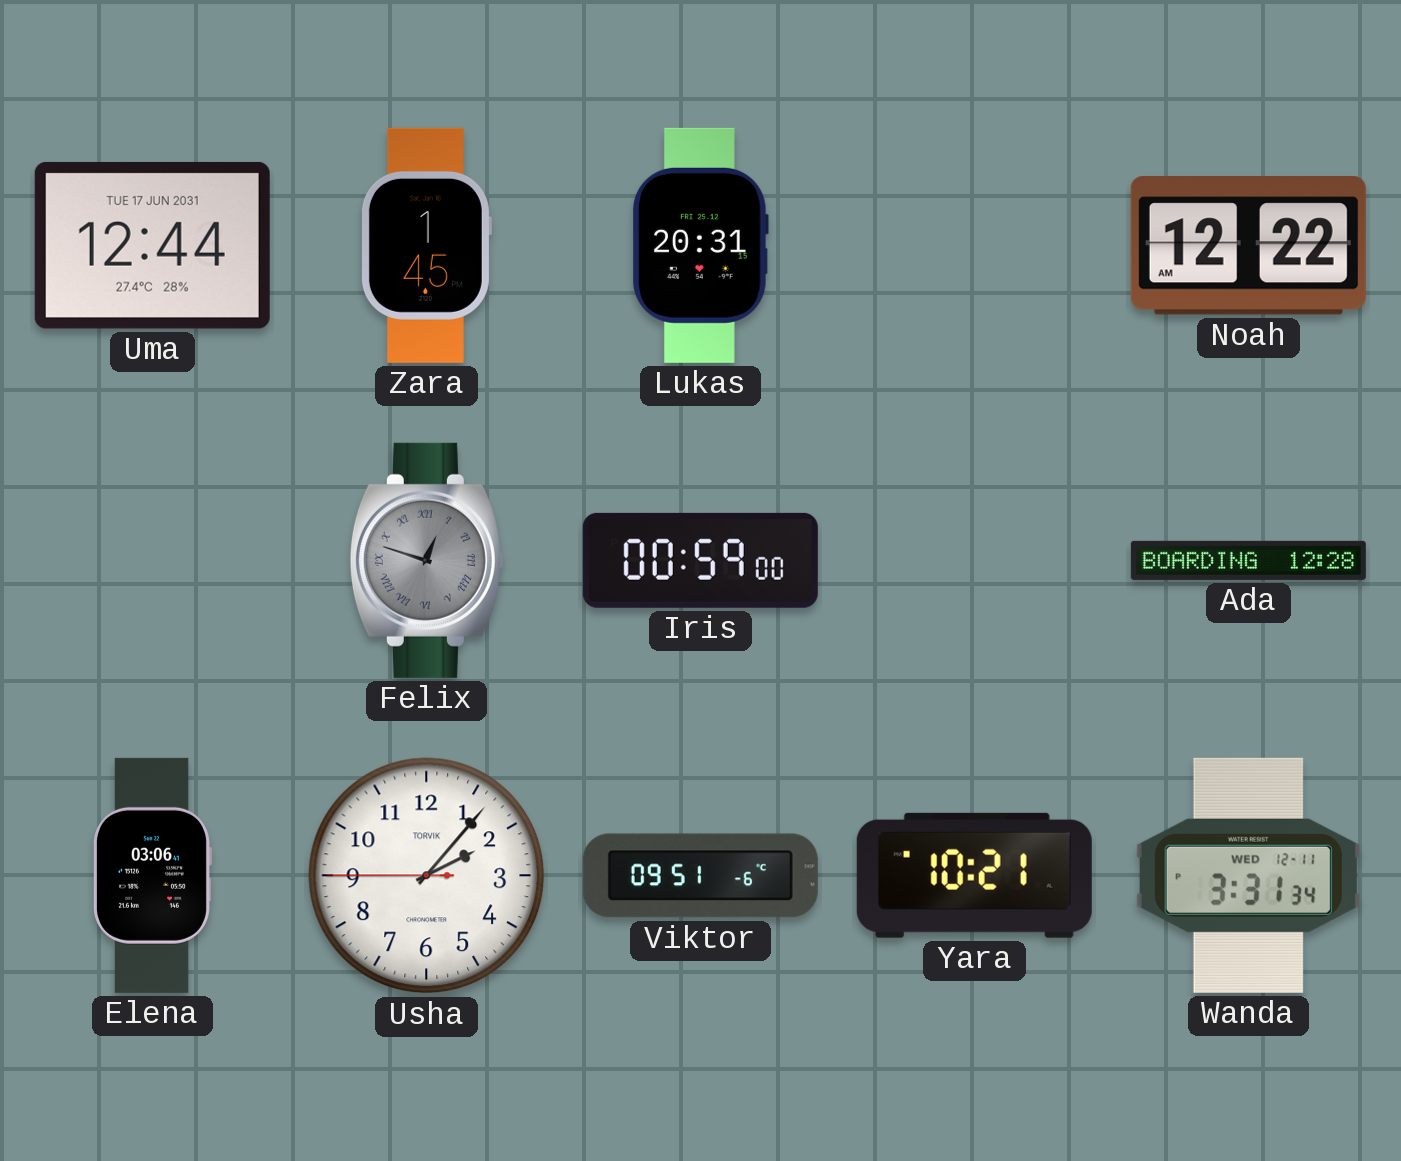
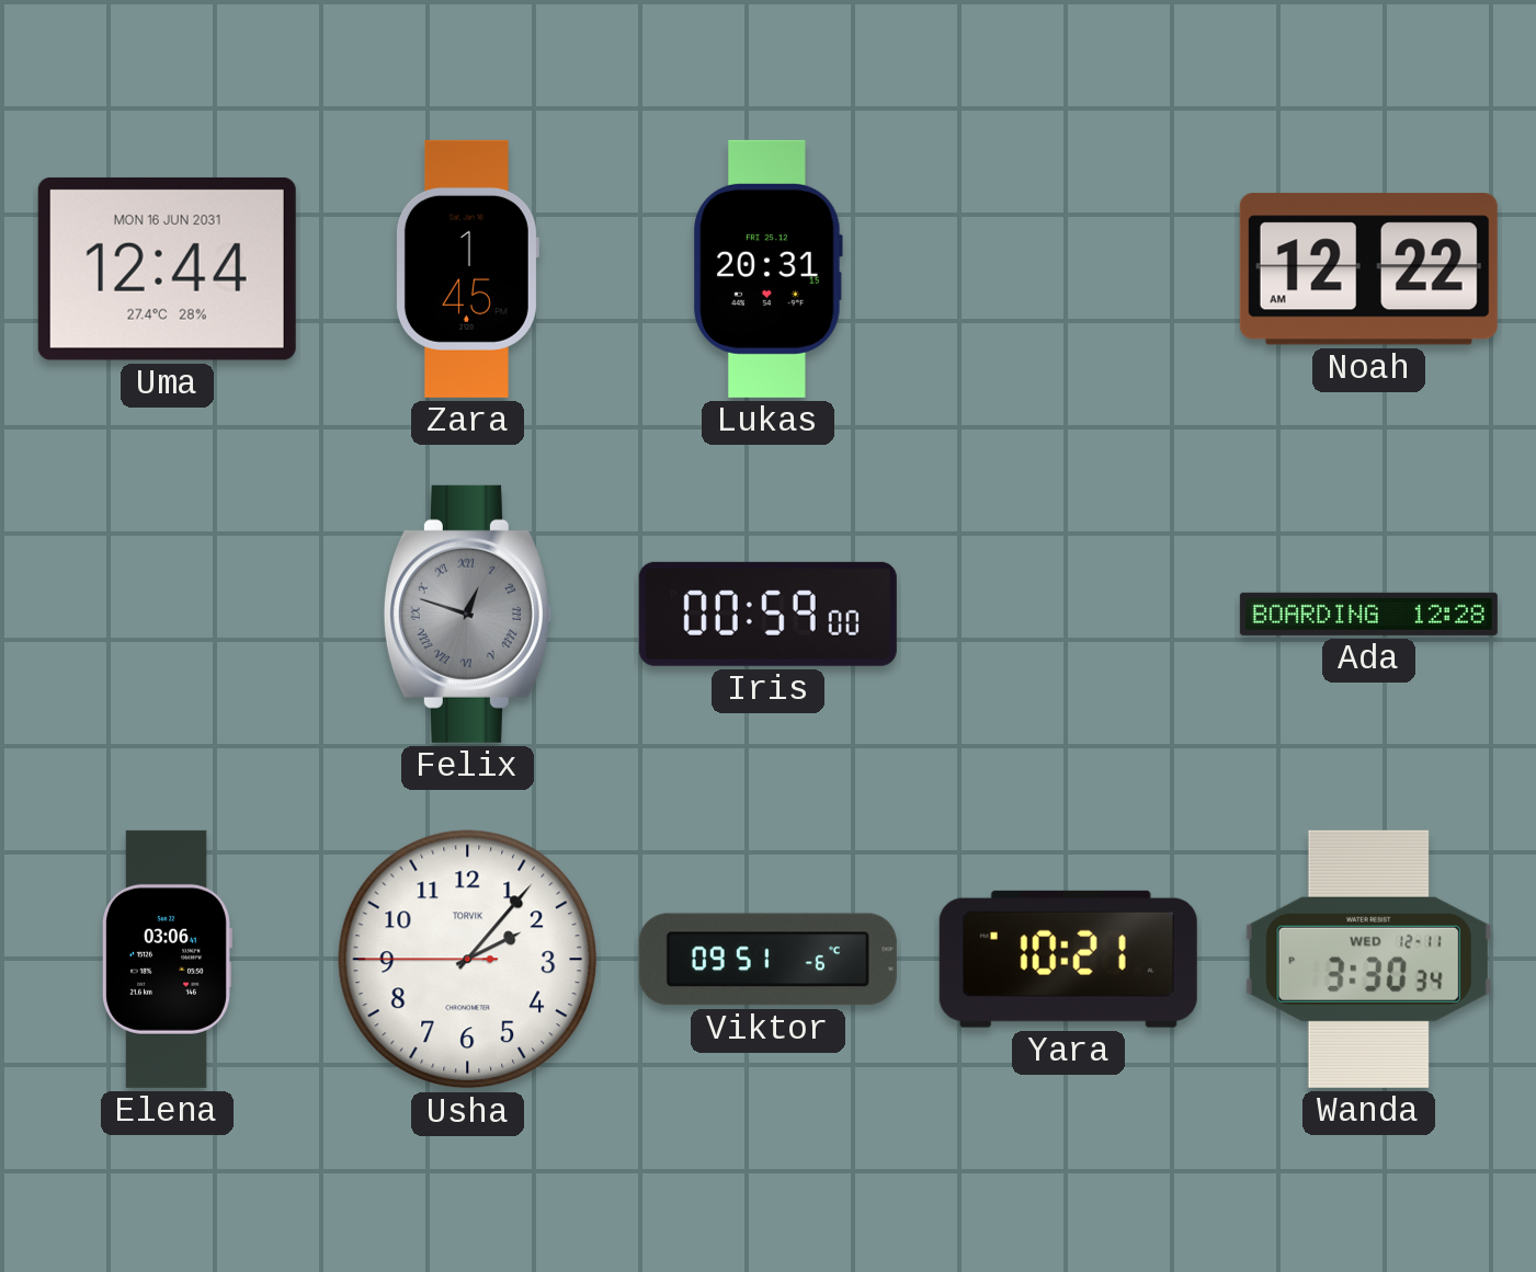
Uma date: TUE 17 JUN 2031 -> MON 16 JUN 2031
Wanda: 3:31 -> 3:30
